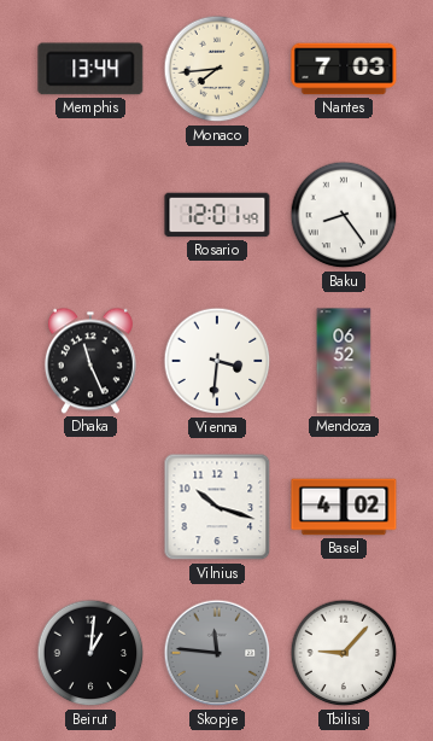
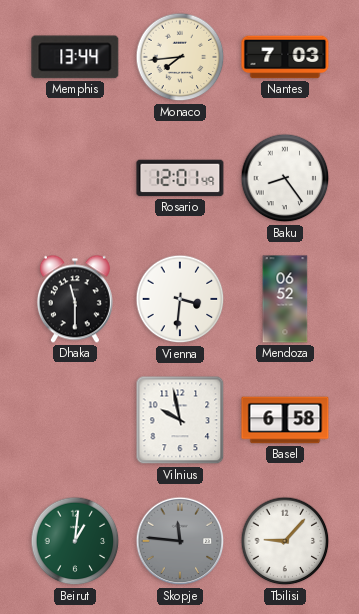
Dhaka: 11:26 -> 11:30
Vilnius: 10:18 -> 9:58
Basel: 4:02 -> 6:58
Beirut dial: black -> green
